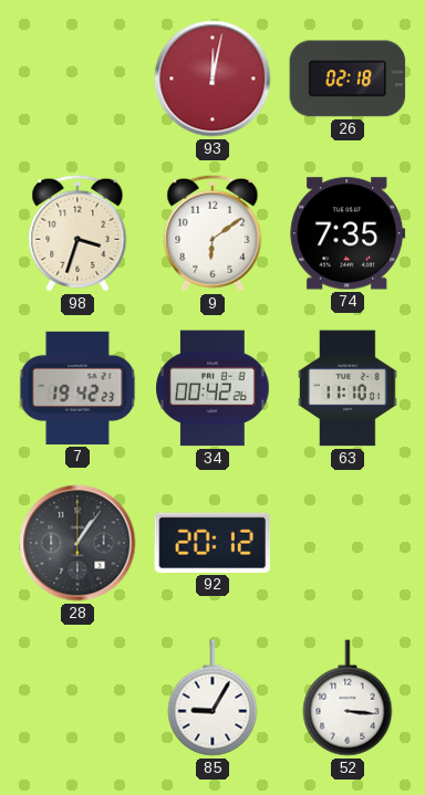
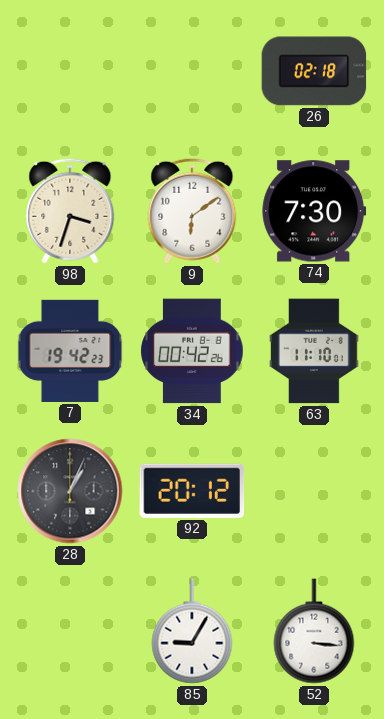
93: 12:02 -> none
74: 7:35 -> 7:30
28: 1:06 -> 1:04
